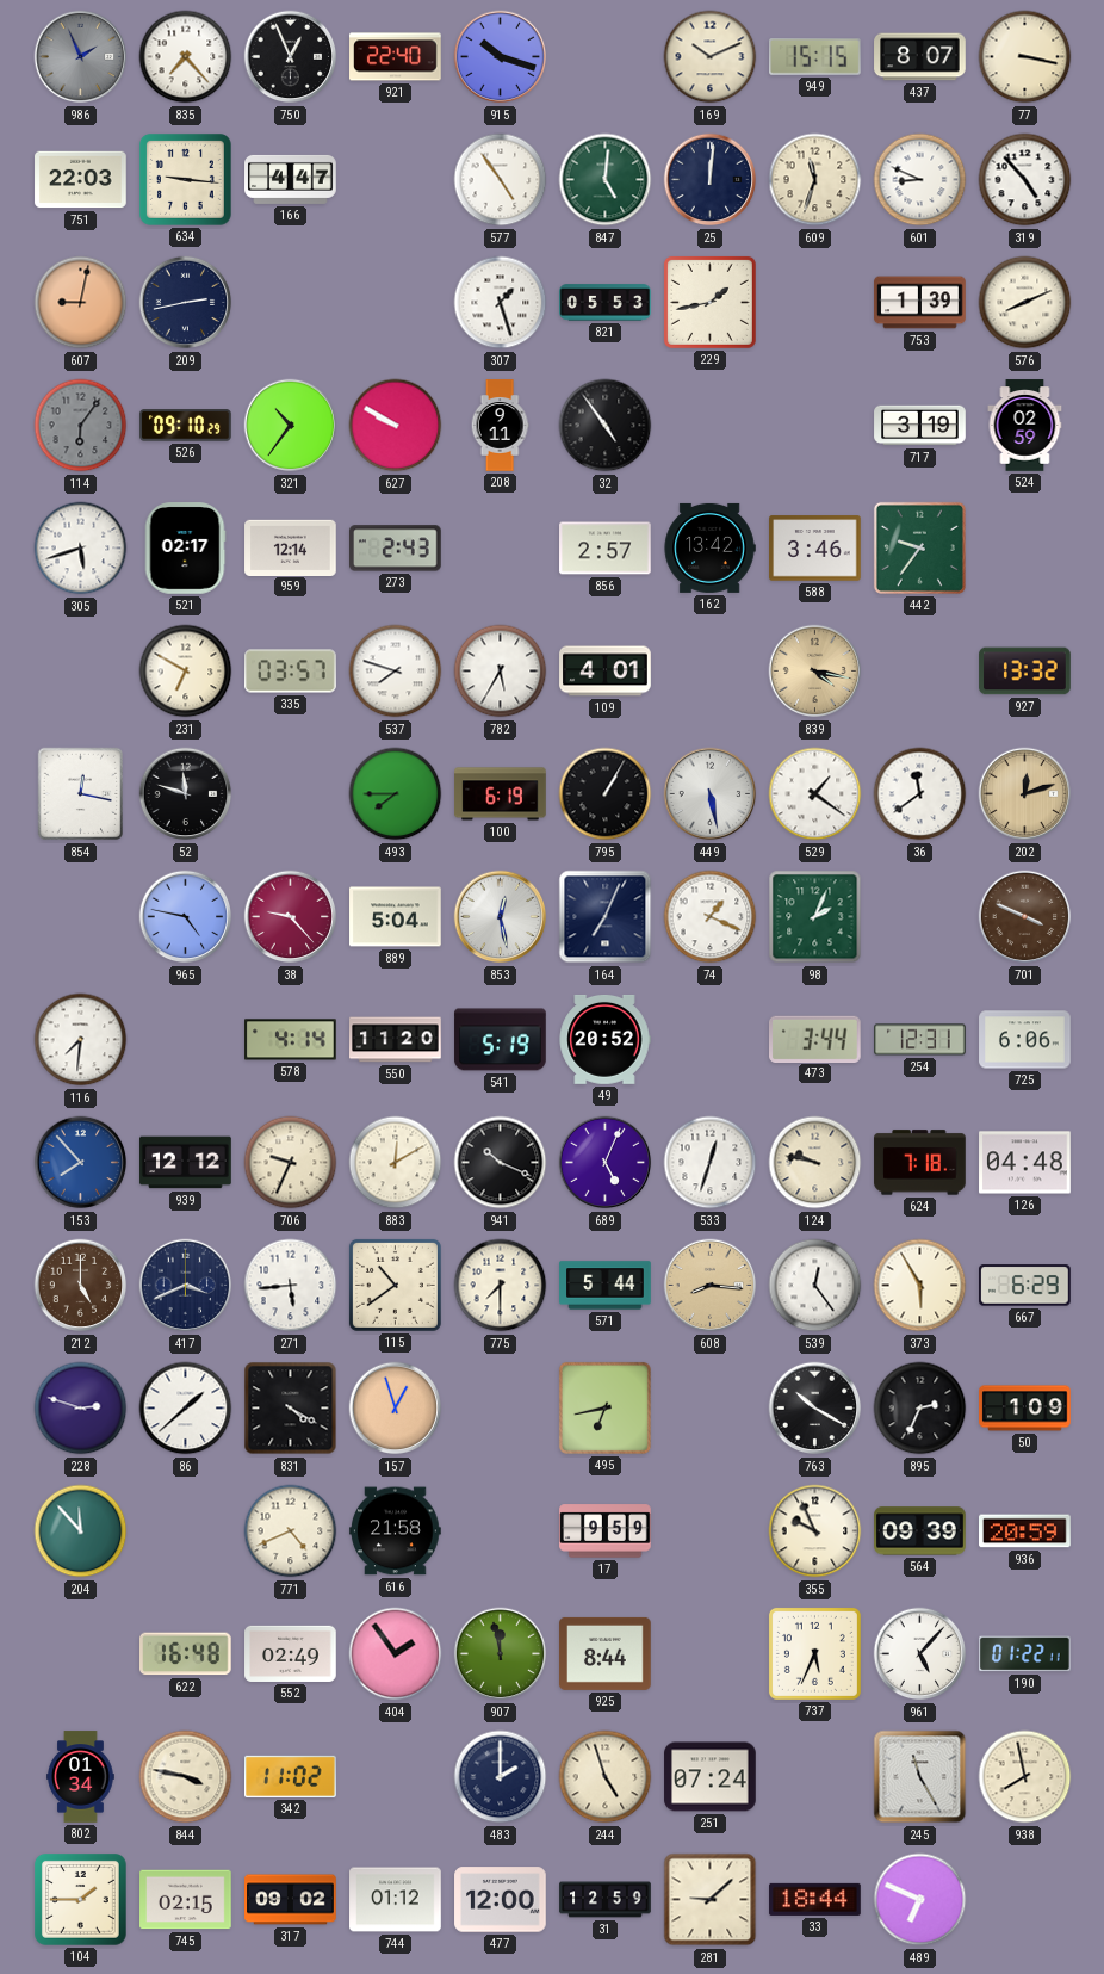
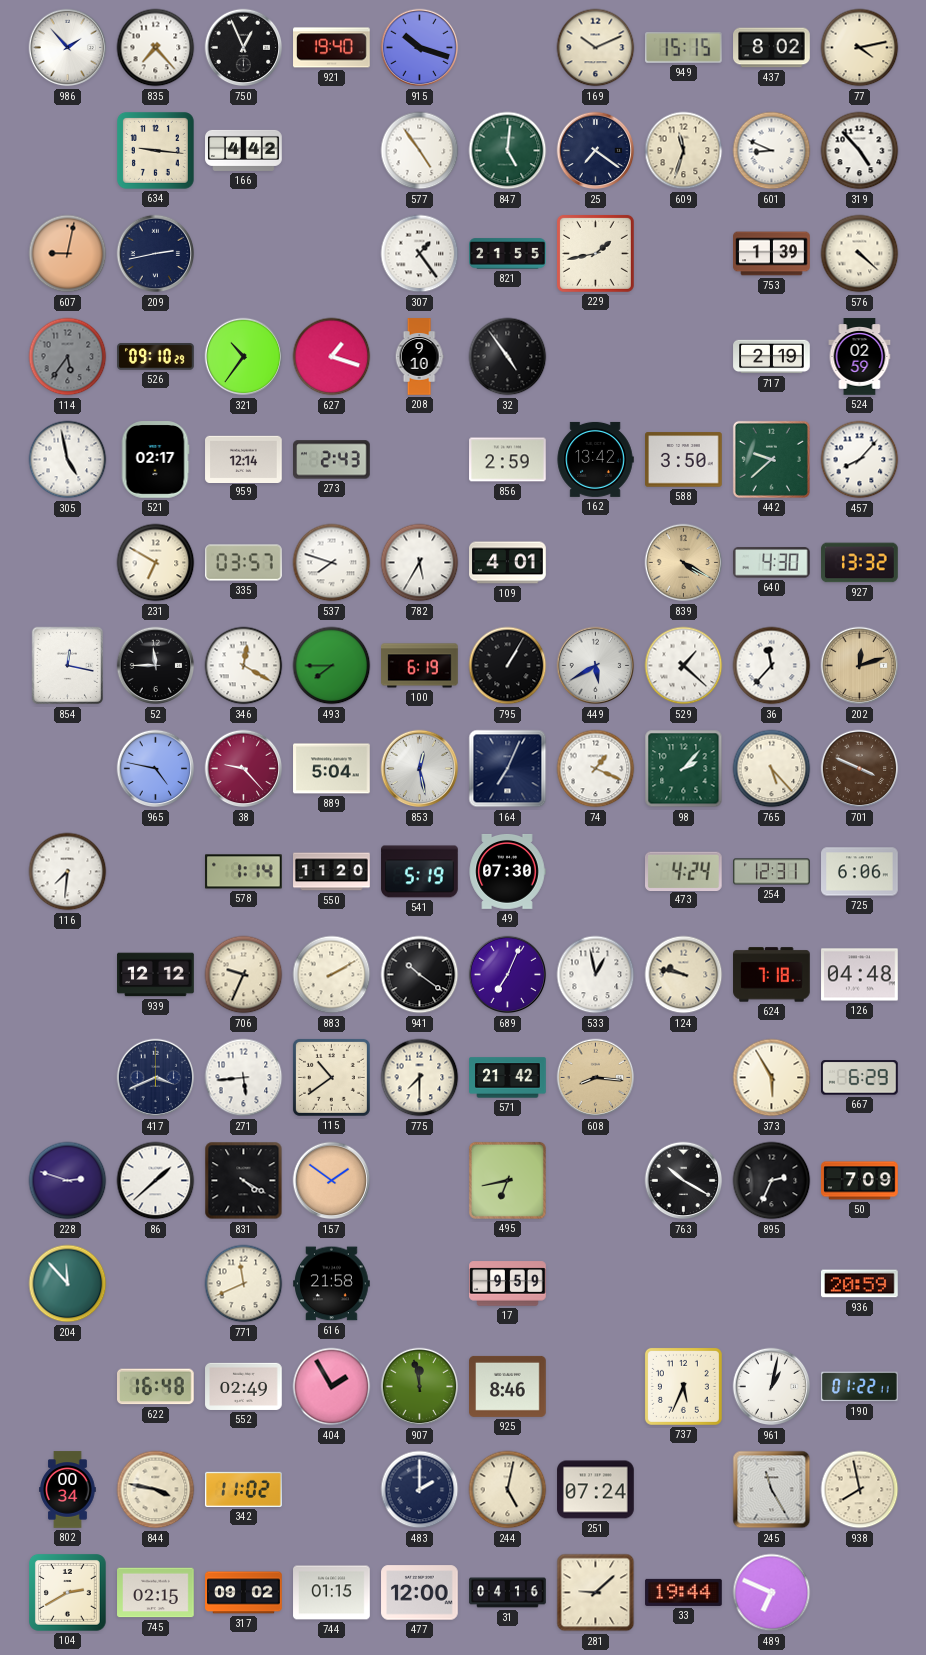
986: 1:56 -> 1:53
986 dial: grey -> white
921: 22:40 -> 19:40
437: 8:07 -> 8:02
77: 3:17 -> 4:13
751: 22:03 -> none
166: 4:47 -> 4:42
25: 12:01 -> 7:21
307: 1:27 -> 1:24
821: 05:53 -> 21:55
576: 8:11 -> 4:22
114: 6:06 -> 5:36
627: 9:50 -> 1:18
208: 9:11 -> 9:10
717: 3:19 -> 2:19
305: 5:42 -> 4:58
856: 2:57 -> 2:59
588: 3:46 -> 3:50
442: 9:36 -> 9:38
457: none -> 8:07
839: 4:17 -> 4:20
640: none -> 4:30
52: 11:48 -> 11:45
346: none -> 12:20
449: 5:28 -> 5:40
529: 1:21 -> 1:22
36: 11:39 -> 11:37
98: 2:04 -> 2:07
765: none -> 5:23
578: 4:14 -> 1:14
49: 20:52 -> 07:30
473: 3:44 -> 4:24
153: 7:53 -> none
883: 12:10 -> 2:10
941: 10:19 -> 10:21
689: 5:04 -> 7:04
533: 12:33 -> 12:58
212: 5:00 -> none
571: 5:44 -> 21:42
539: 12:24 -> none
157: 12:57 -> 1:51
50: 1:09 -> 7:09
771: 4:41 -> 11:41
355: 9:56 -> none
564: 09:39 -> none
404: 1:54 -> 1:55
925: 8:44 -> 8:46
961: 5:07 -> 1:02
802: 01:34 -> 00:34
244: 4:57 -> 5:02
104: 1:45 -> 2:40
744: 01:12 -> 01:15
31: 12:59 -> 04:16
33: 18:44 -> 19:44
